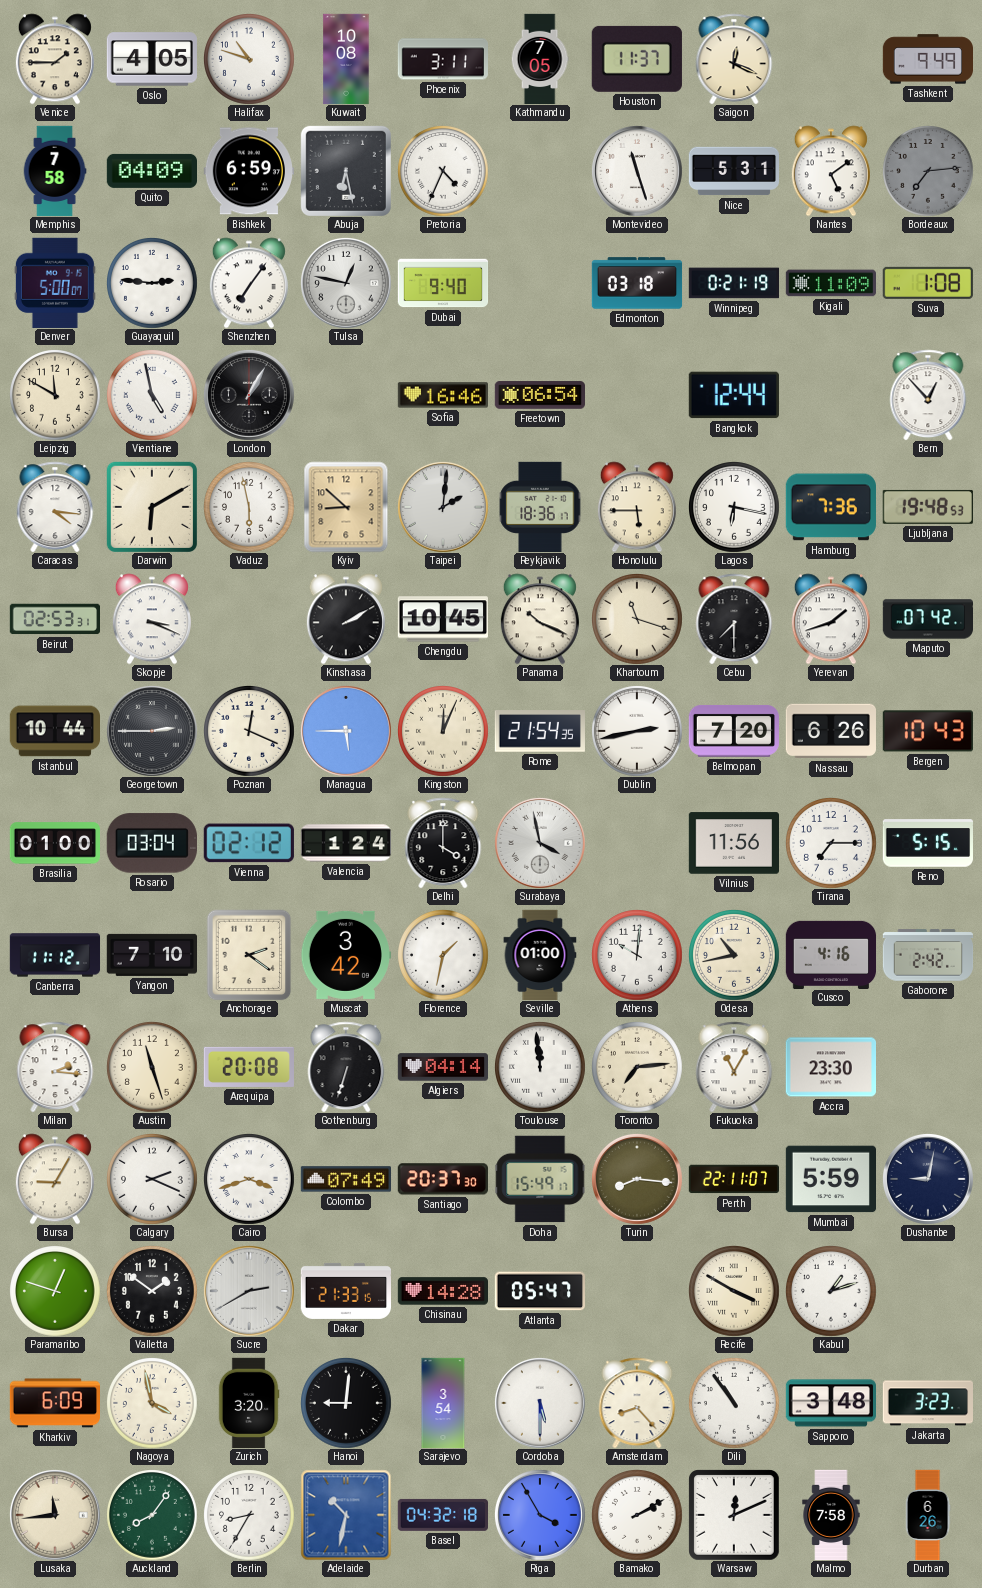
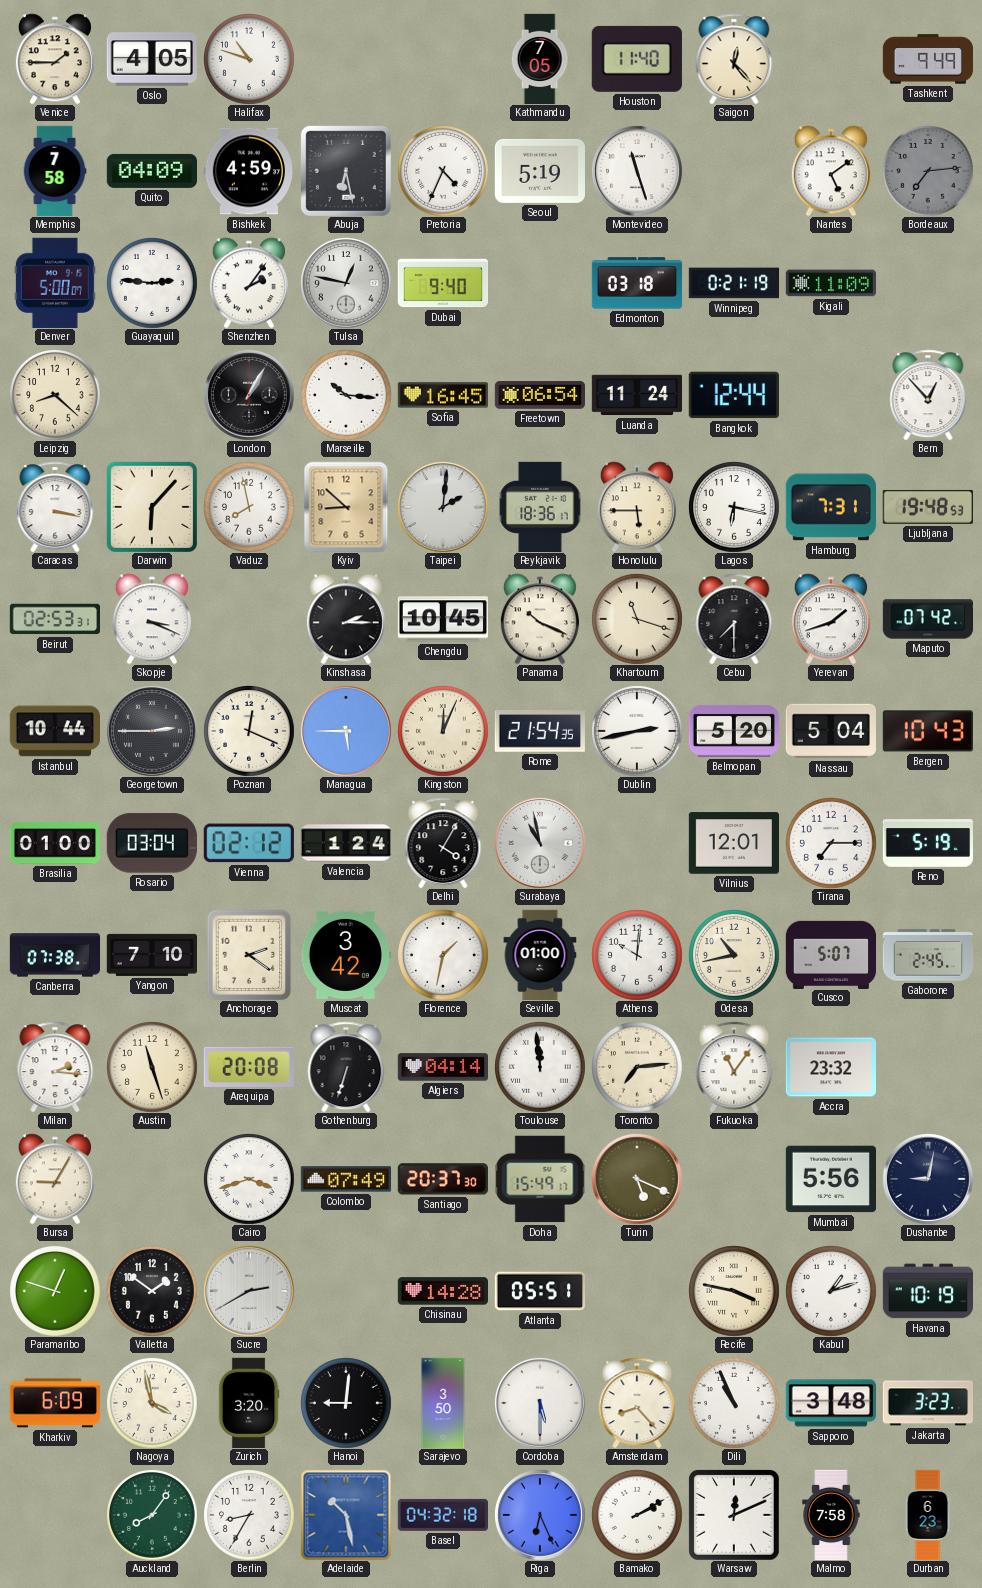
Kuwait: 10:08 -> none
Phoenix: 3:11 -> none
Houston: 11:37 -> 11:40
Saigon: 12:19 -> 12:23
Bishkek: 6:59 -> 4:59
Seoul: none -> 5:19
Nice: 5:31 -> none
Shenzhen: 7:06 -> 2:06
Suva: 1:08 -> none
Leipzig: 11:50 -> 8:22
Vientiane: 4:58 -> none
Marseille: none -> 10:16
Sofia: 16:46 -> 16:45
Luanda: none -> 11:24
Caracas: 4:16 -> 3:17
Darwin: 6:10 -> 6:07
Vaduz: 5:58 -> 7:58
Hamburg: 7:36 -> 7:31
Kinshasa: 2:10 -> 2:15
Belmopan: 7:20 -> 5:20
Nassau: 6:26 -> 5:04
Delhi: 4:00 -> 4:05
Surabaya: 3:58 -> 10:58
Vilnius: 11:56 -> 12:01
Reno: 5:15 -> 5:19
Canberra: 11:12 -> 07:38
Cusco: 4:16 -> 5:07
Gaborone: 2:42 -> 2:45
Fukuoka: 11:05 -> 11:06
Accra: 23:30 -> 23:32
Calgary: 2:19 -> none
Turin: 8:16 -> 5:19
Perth: 22:11 -> none
Mumbai: 5:59 -> 5:56
Dakar: 21:33 -> none
Atlanta: 05:47 -> 05:51
Recife: 3:50 -> 3:47
Havana: none -> 10:19
Sarajevo: 3:54 -> 3:50
Dili: 10:54 -> 10:56
Lusaka: 11:44 -> none
Adelaide: 10:32 -> 10:28
Riga: 3:55 -> 6:26
Durban: 6:26 -> 6:23
